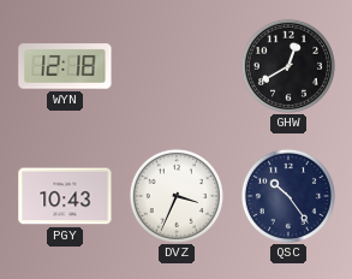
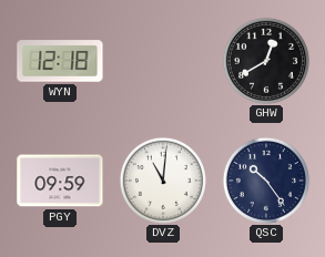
PGY: 10:43 -> 09:59
DVZ: 3:34 -> 11:01
